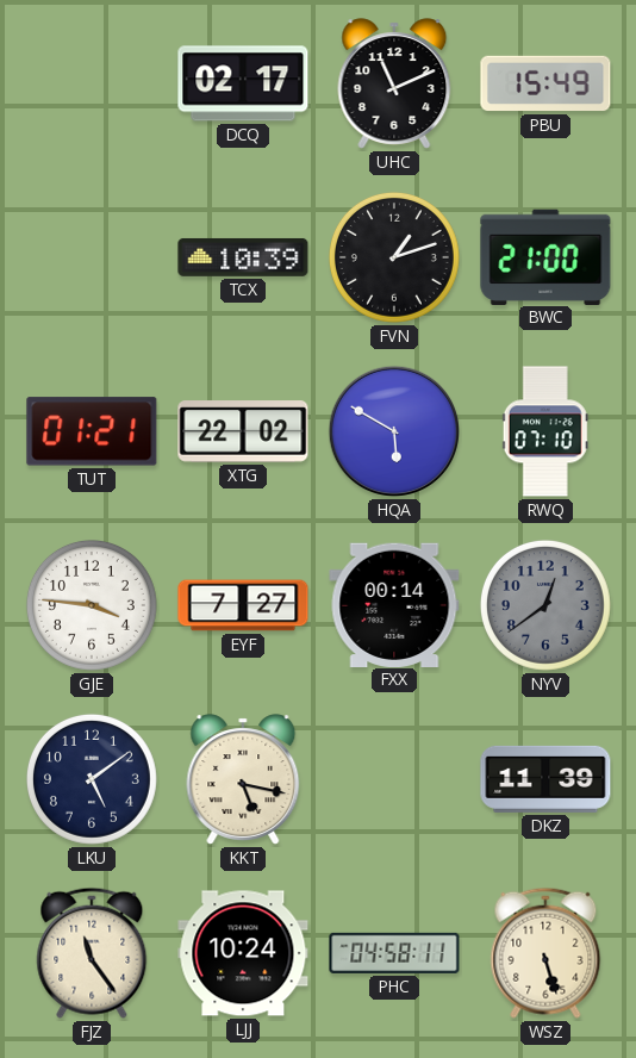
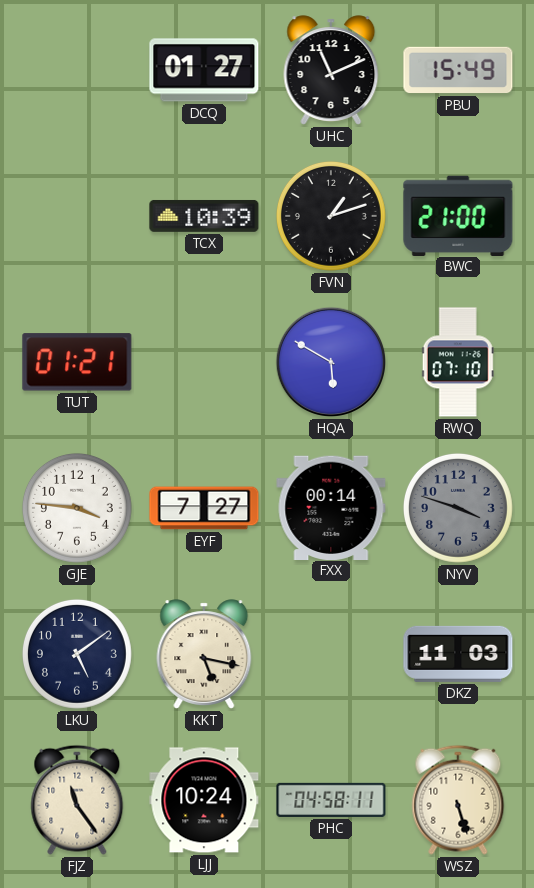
DCQ: 02:17 -> 01:27
XTG: 22:02 -> none
NYV: 12:39 -> 3:48
DKZ: 11:39 -> 11:03
